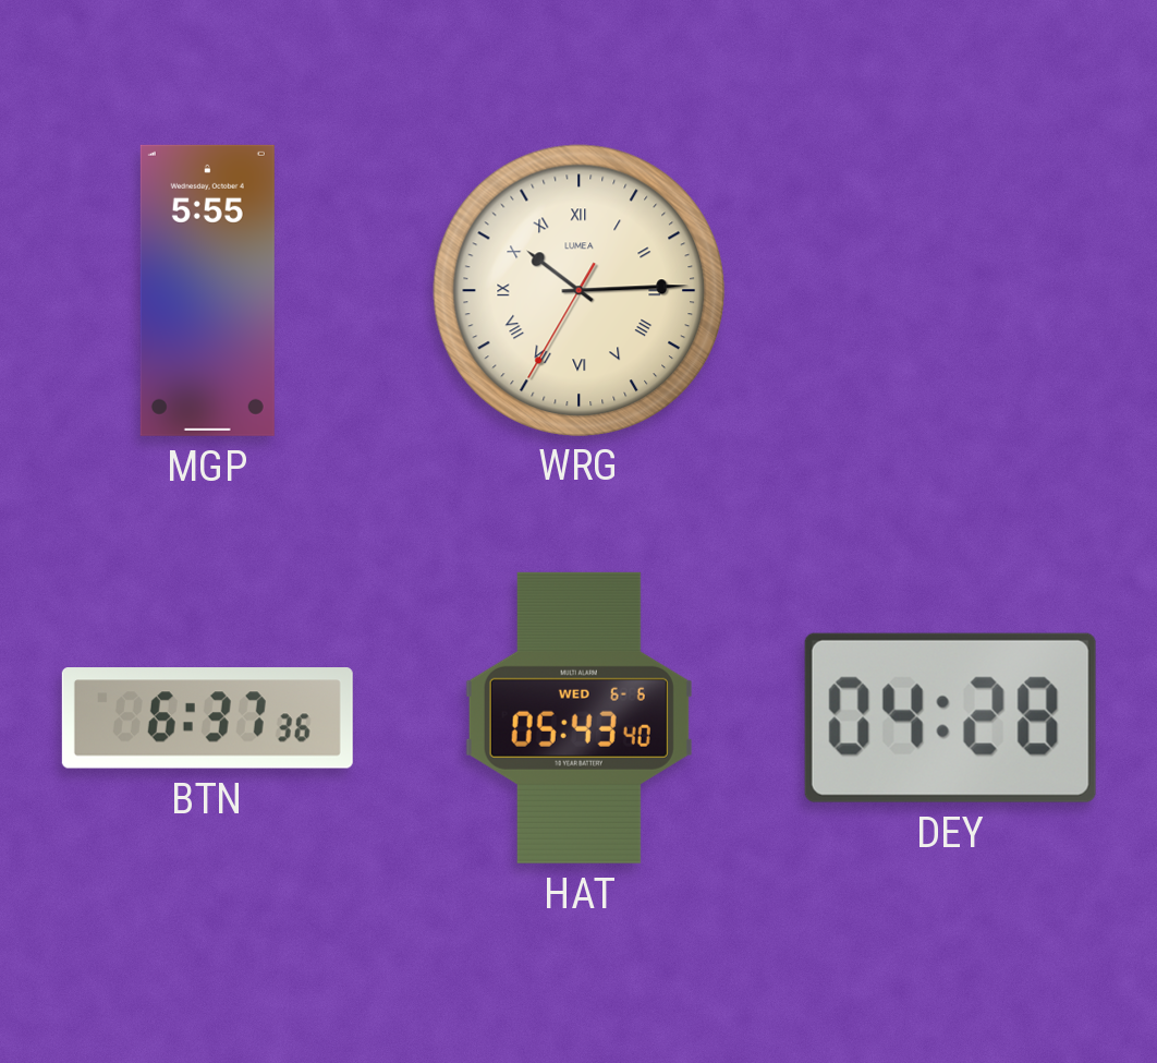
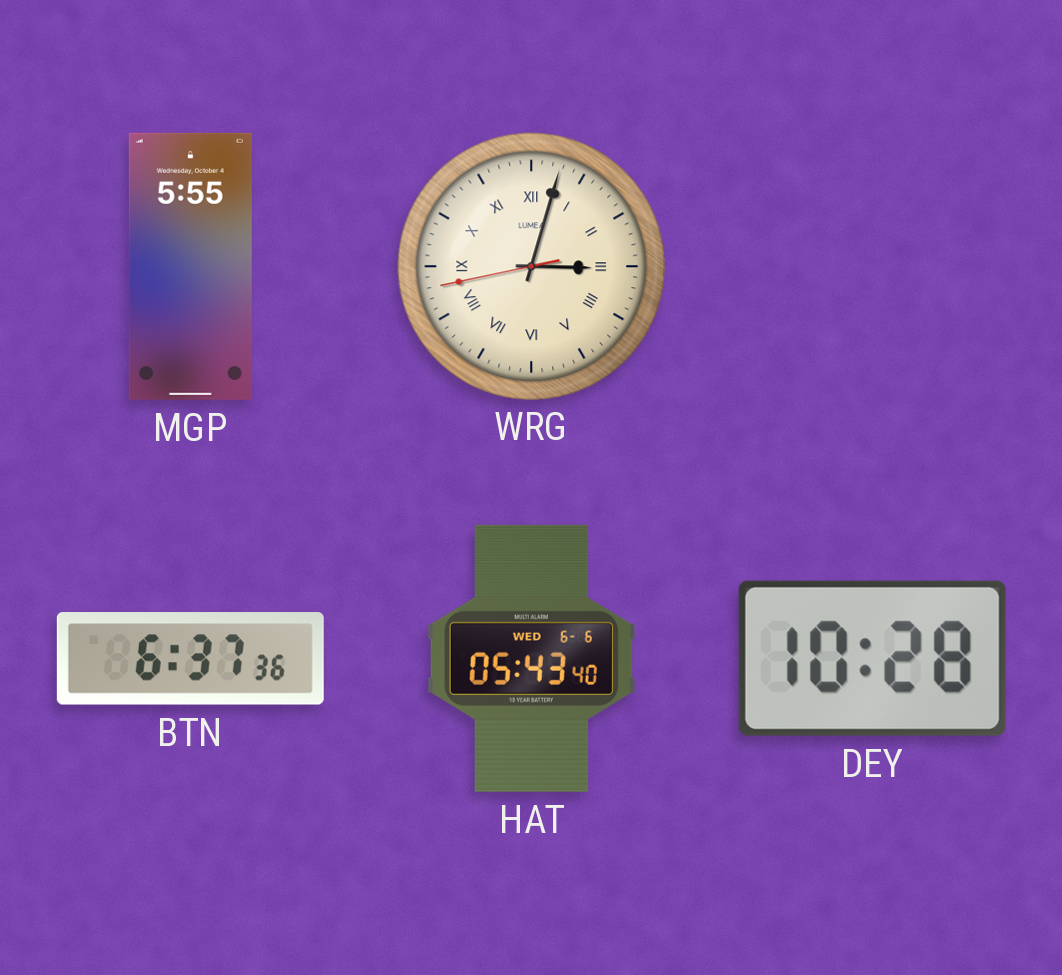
WRG: 10:14 -> 3:02
DEY: 04:28 -> 10:28
